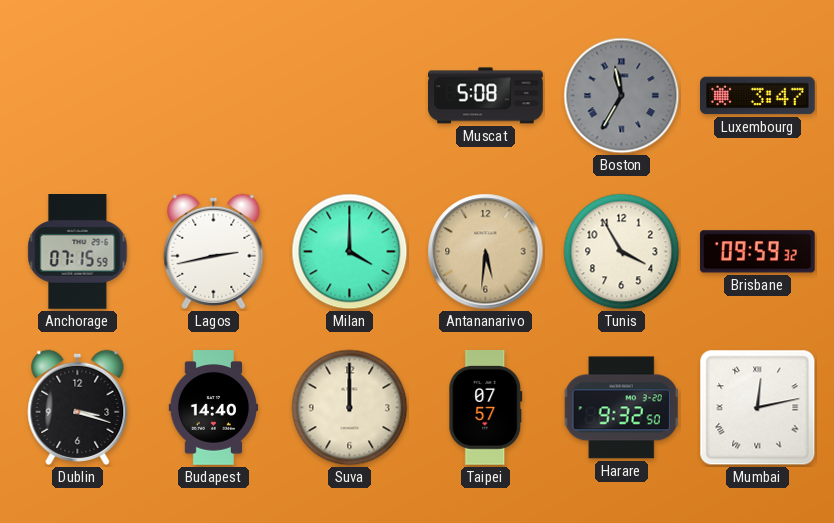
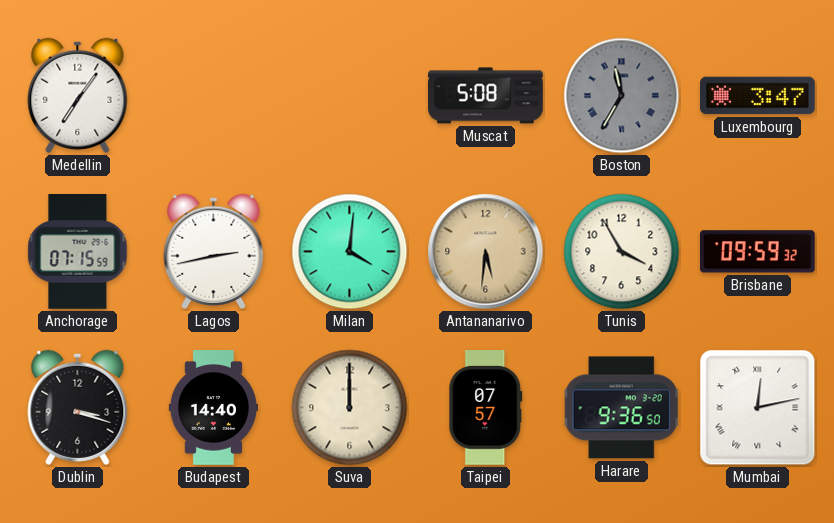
Medellin: none -> 7:06
Milan: 4:00 -> 4:01
Harare: 9:32 -> 9:36
